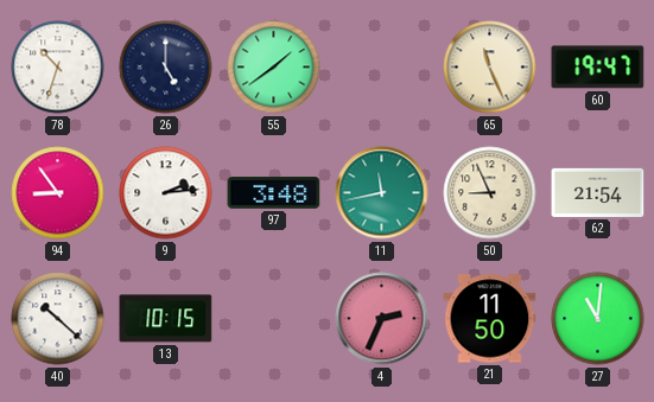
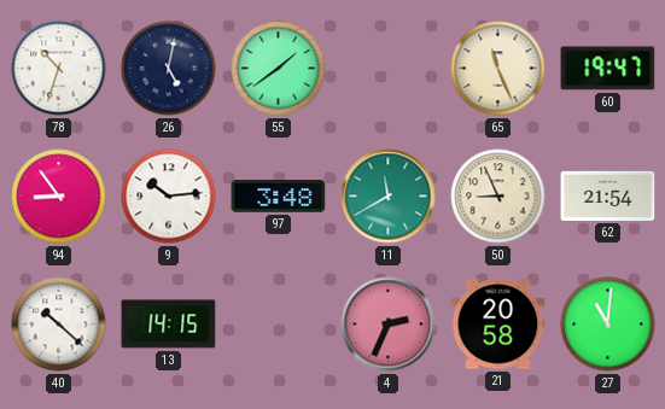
26: 5:00 -> 5:02
9: 2:14 -> 10:14
11: 11:43 -> 11:40
13: 10:15 -> 14:15
21: 11:50 -> 20:58
